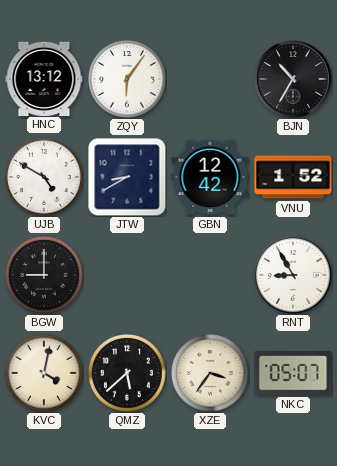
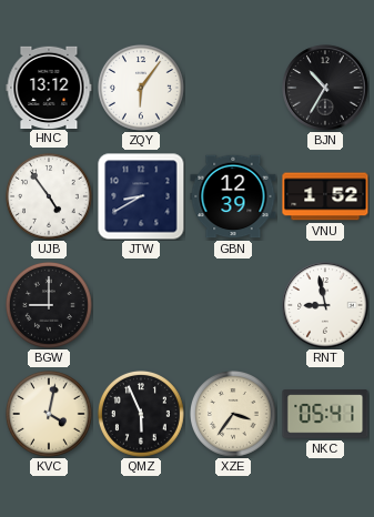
UJB: 4:50 -> 4:54
GBN: 12:42 -> 12:39
RNT: 8:55 -> 8:58
QMZ: 5:38 -> 5:56
NKC: 05:07 -> 05:41
